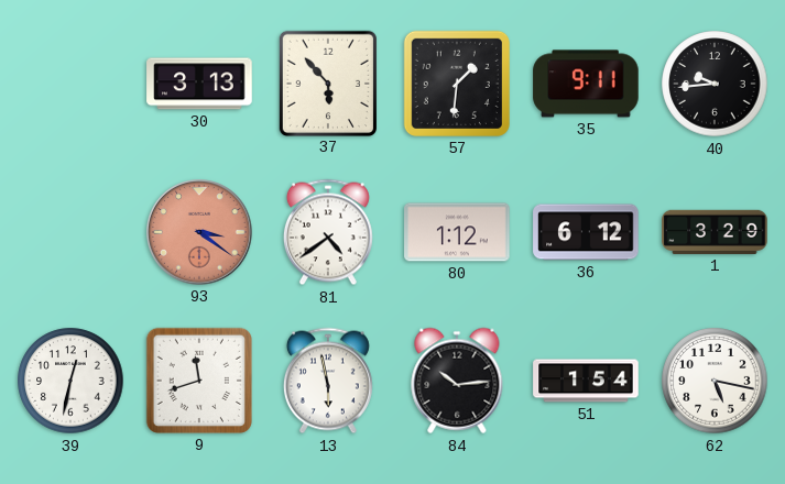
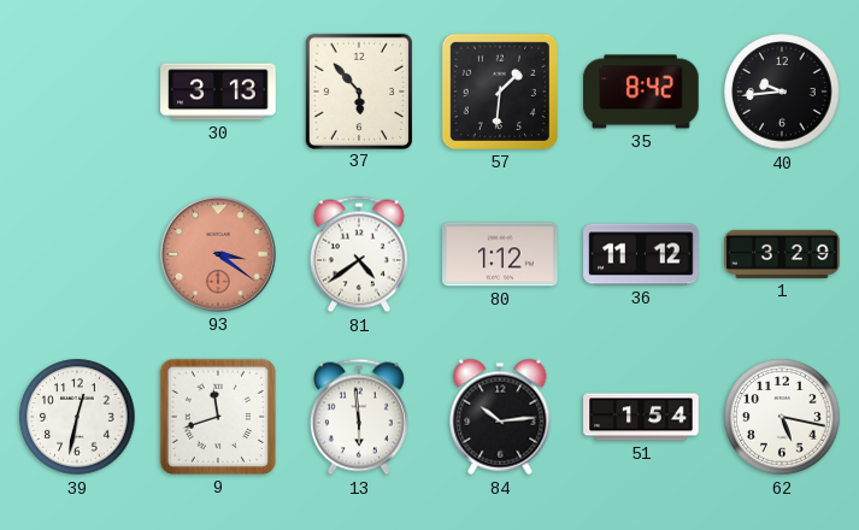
35: 9:11 -> 8:42
36: 6:12 -> 11:12
13: 5:58 -> 5:59
